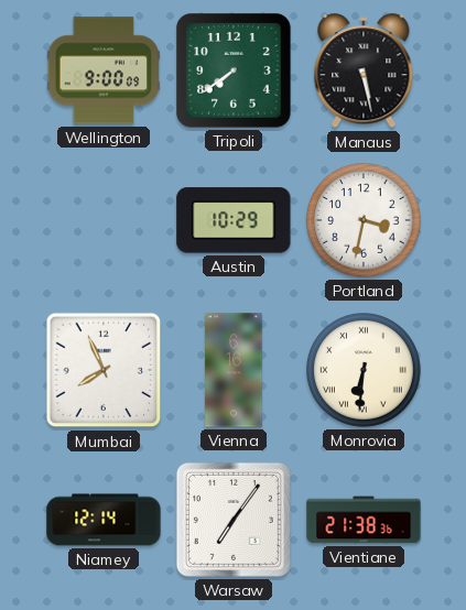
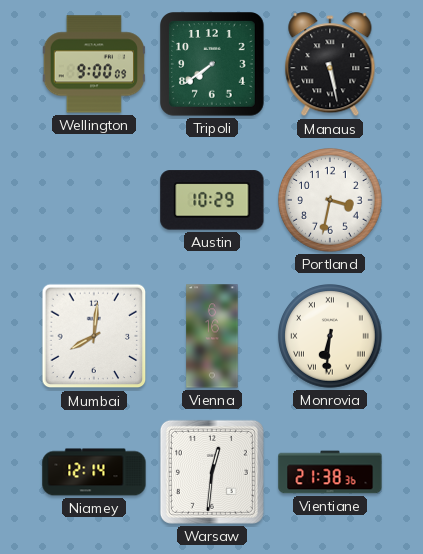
Mumbai: 7:56 -> 8:01
Warsaw: 7:06 -> 12:31
